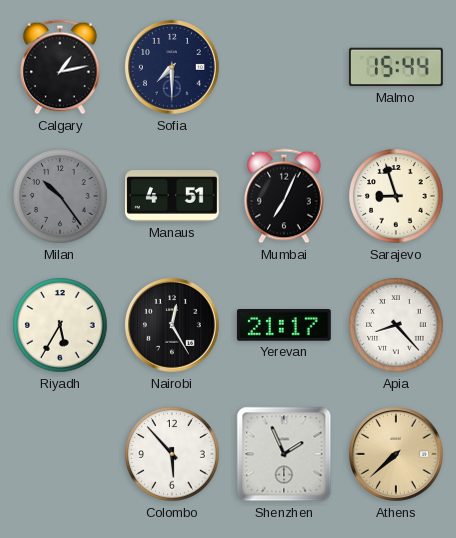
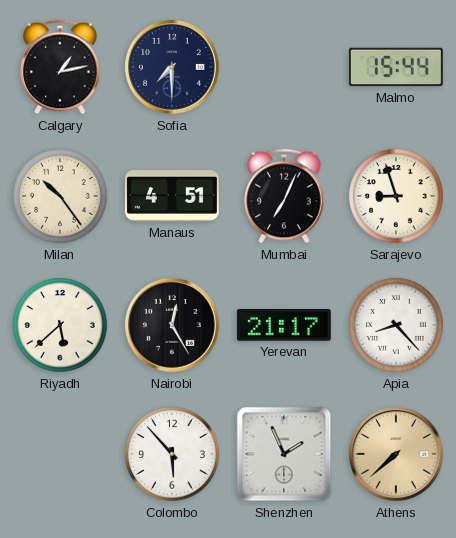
Milan dial: grey -> cream
Riyadh: 5:35 -> 5:38
